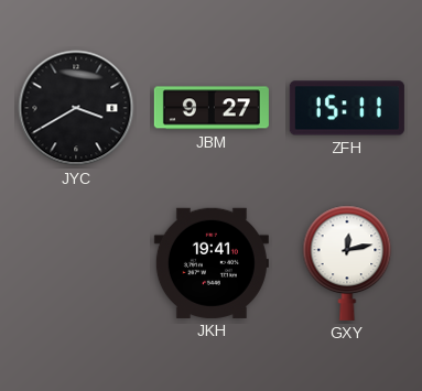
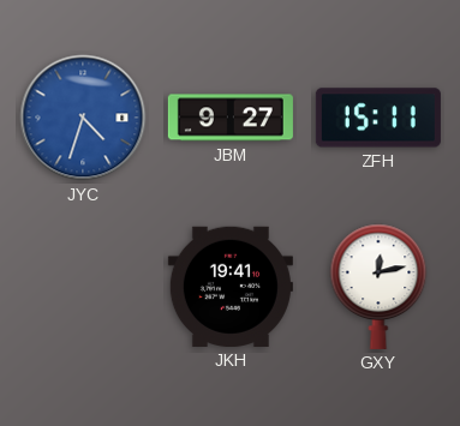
JYC: 3:40 -> 4:33
JYC dial: black -> blue
